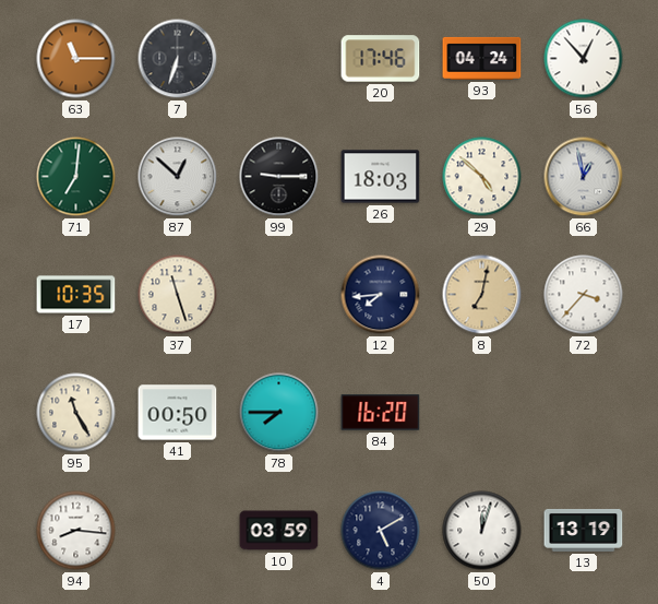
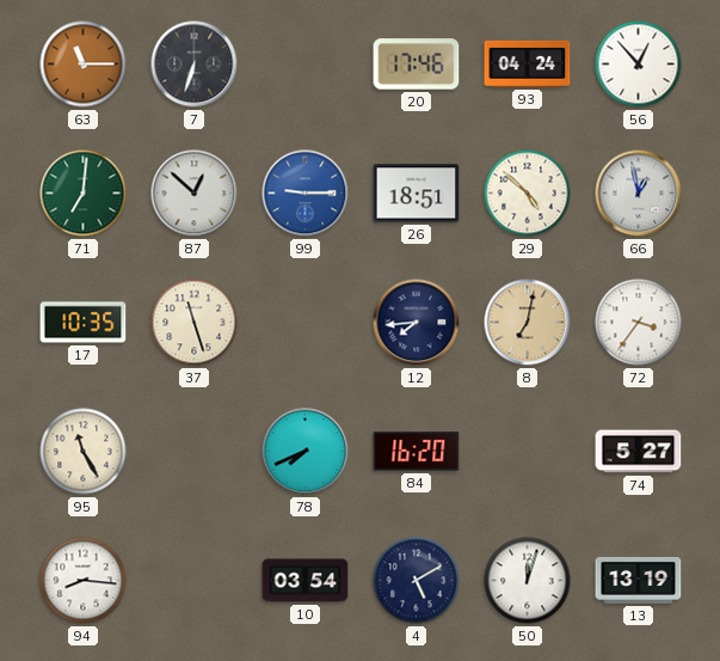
99 dial: black -> blue
26: 18:03 -> 18:51
72: 3:37 -> 3:36
41: 00:50 -> none
78: 7:45 -> 7:41
74: none -> 5:27
10: 03:59 -> 03:54
